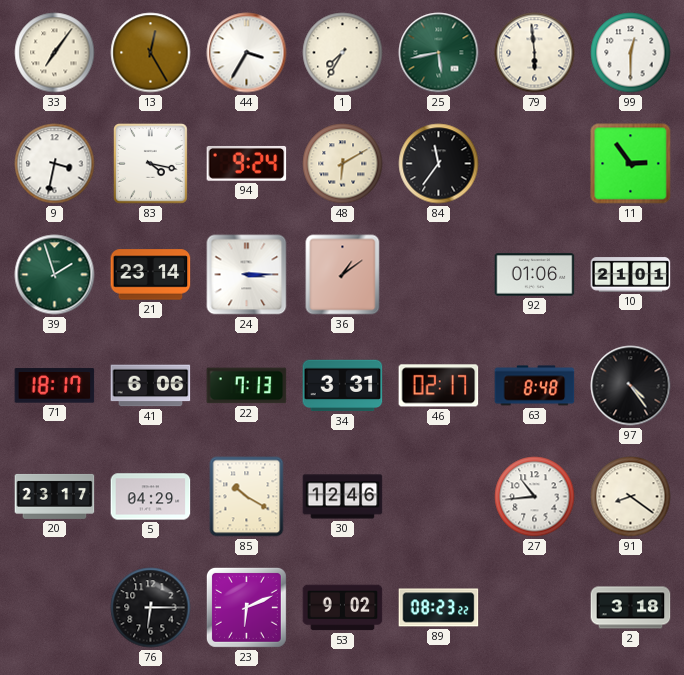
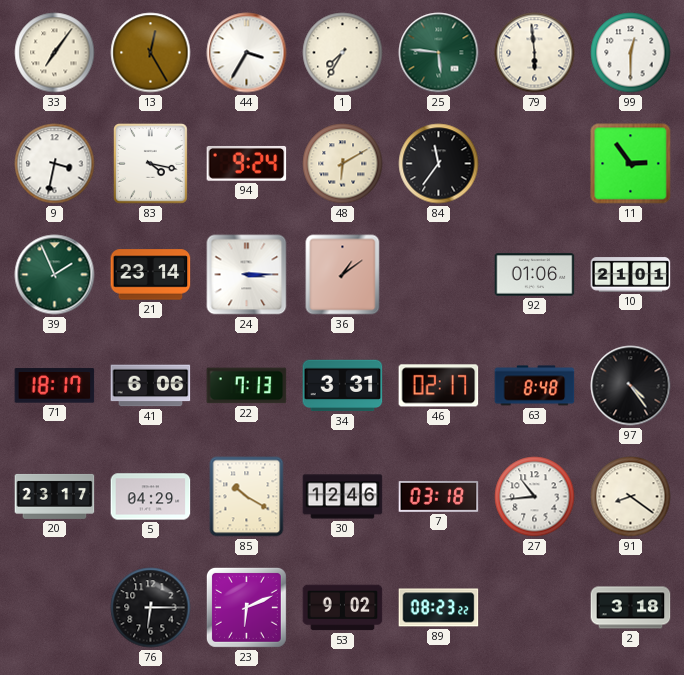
25: 5:43 -> 5:46
39: 1:57 -> 1:56
7: none -> 03:18
